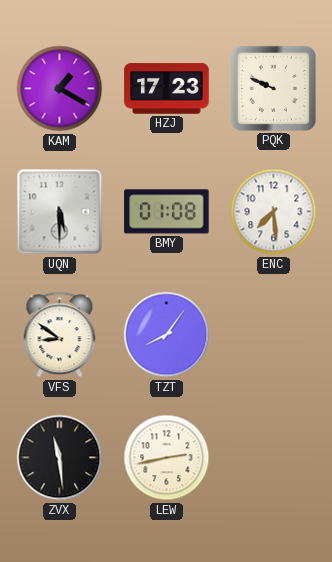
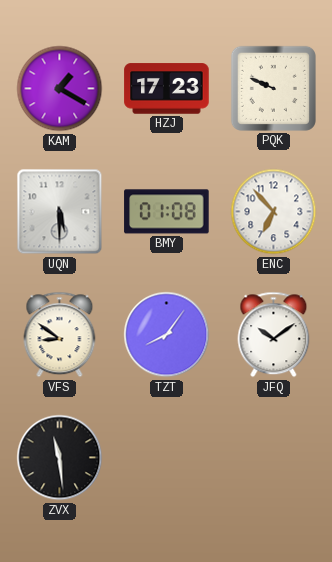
ENC: 7:29 -> 6:53
JFQ: none -> 10:09
LEW: 2:43 -> none
